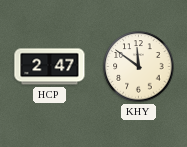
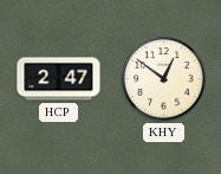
KHY: 11:51 -> 12:51
